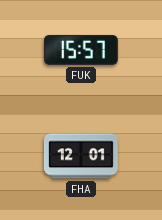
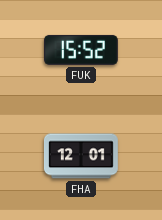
FUK: 15:57 -> 15:52
